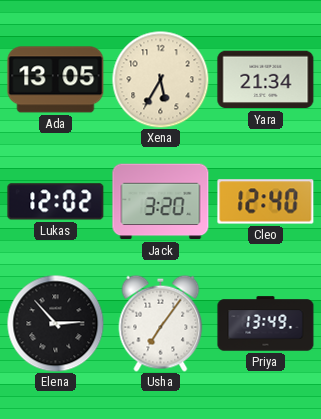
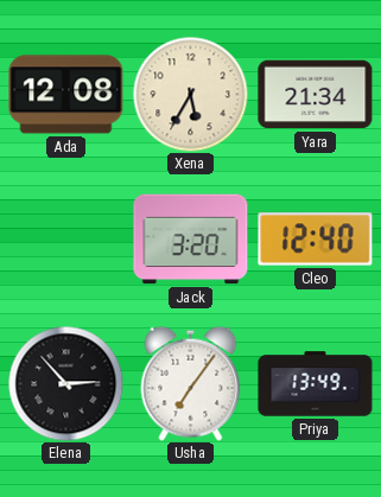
Ada: 13:05 -> 12:08
Lukas: 12:02 -> none
